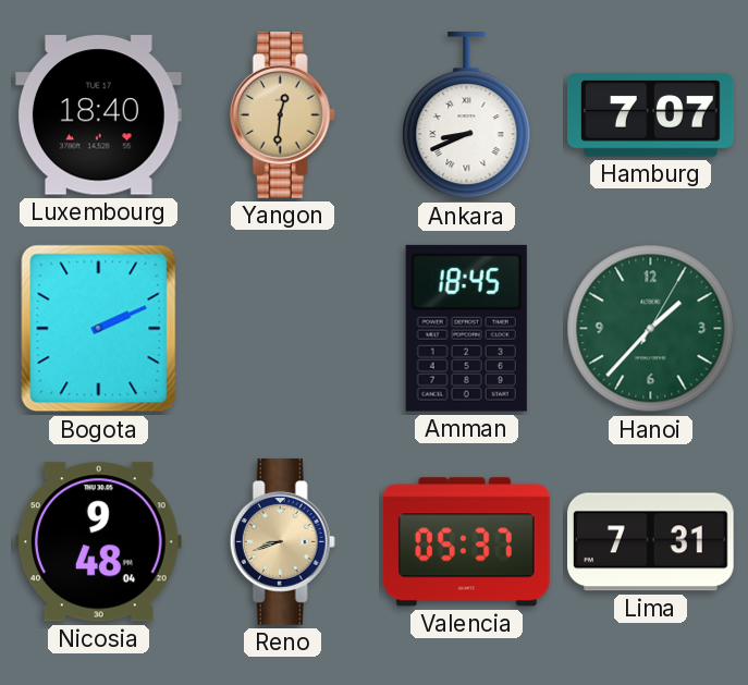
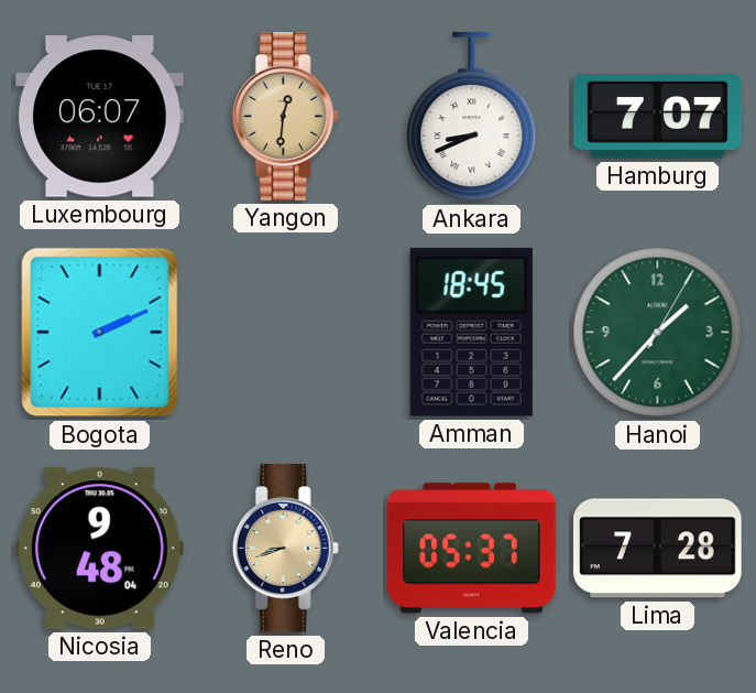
Luxembourg: 18:40 -> 06:07
Lima: 7:31 -> 7:28
